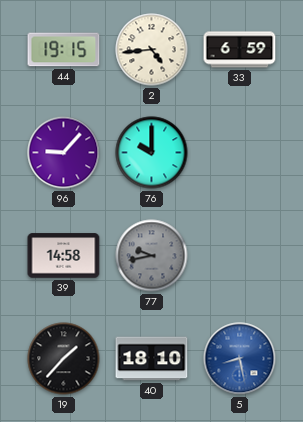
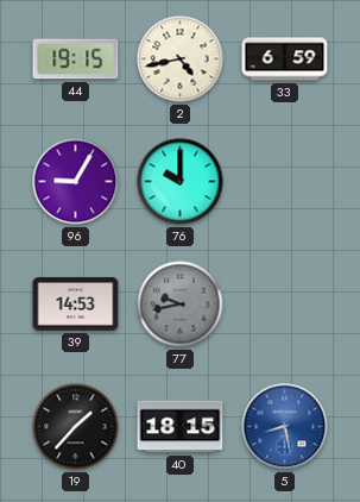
2: 4:44 -> 4:43
96: 9:07 -> 9:05
39: 14:58 -> 14:53
40: 18:10 -> 18:15
